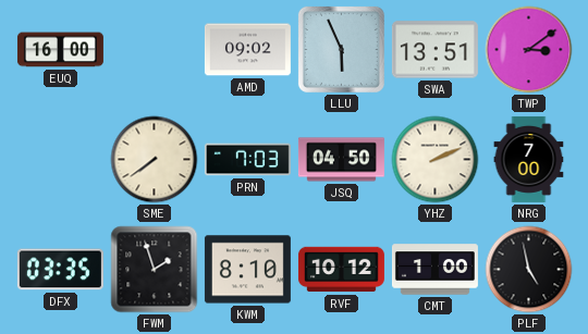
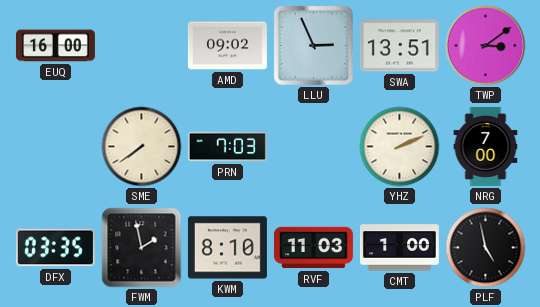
LLU: 5:56 -> 2:56
JSQ: 04:50 -> none
FWM: 1:57 -> 1:58
RVF: 10:12 -> 11:03
